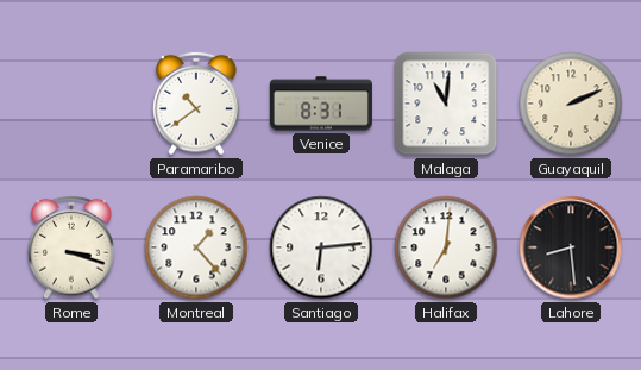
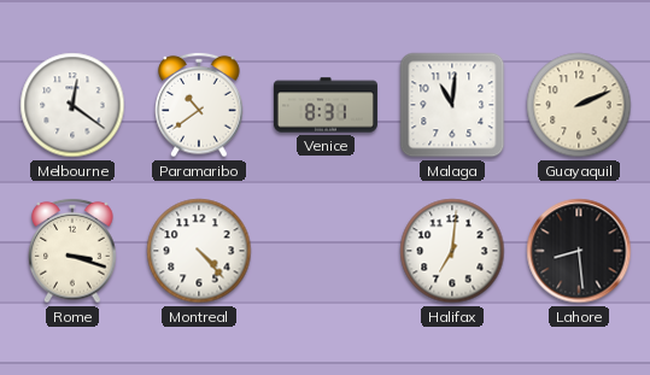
Melbourne: none -> 12:21
Montreal: 1:23 -> 4:23
Santiago: 6:14 -> none
